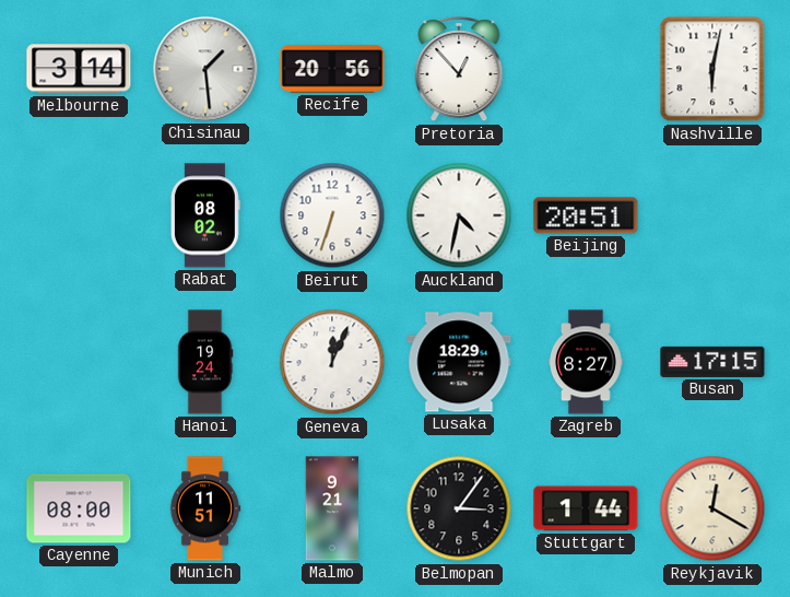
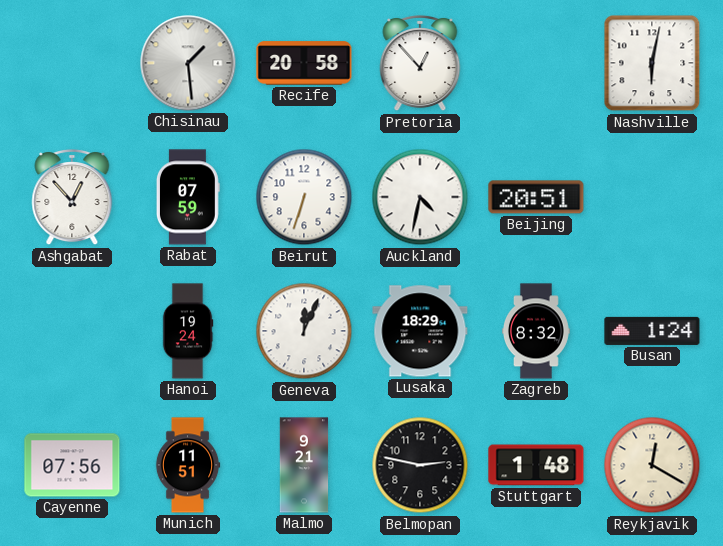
Melbourne: 3:14 -> none
Recife: 20:56 -> 20:58
Ashgabat: none -> 12:53
Rabat: 08:02 -> 07:59
Zagreb: 8:27 -> 8:32
Busan: 17:15 -> 1:24
Cayenne: 08:00 -> 07:56
Belmopan: 3:06 -> 2:47
Stuttgart: 1:44 -> 1:48
